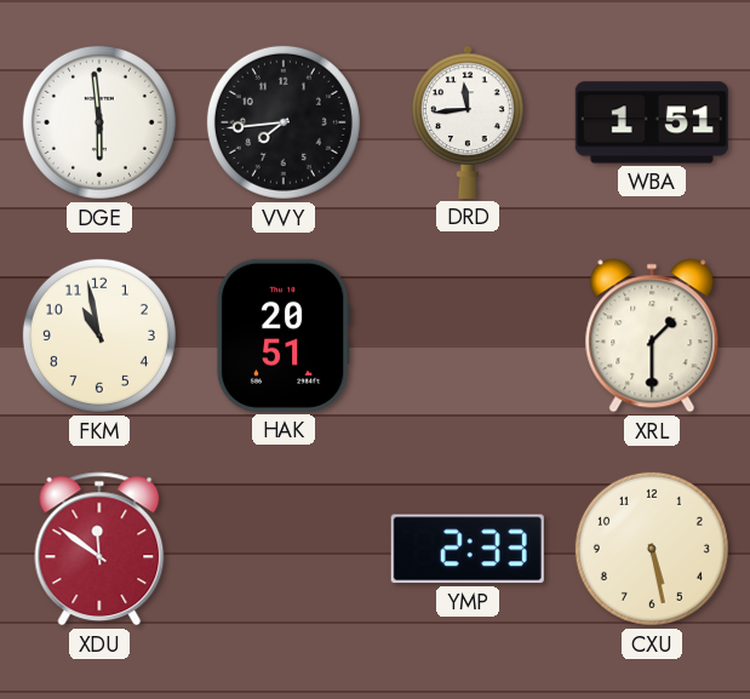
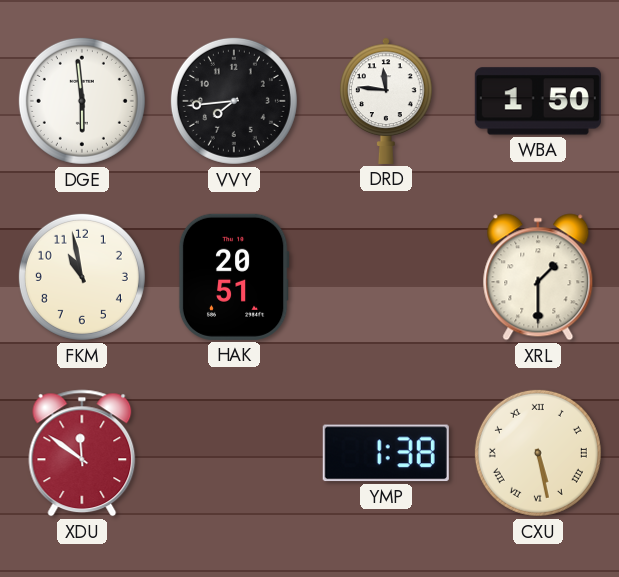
DRD: 11:44 -> 11:46
WBA: 1:51 -> 1:50
YMP: 2:33 -> 1:38
CXU numerals: Arabic -> Roman
